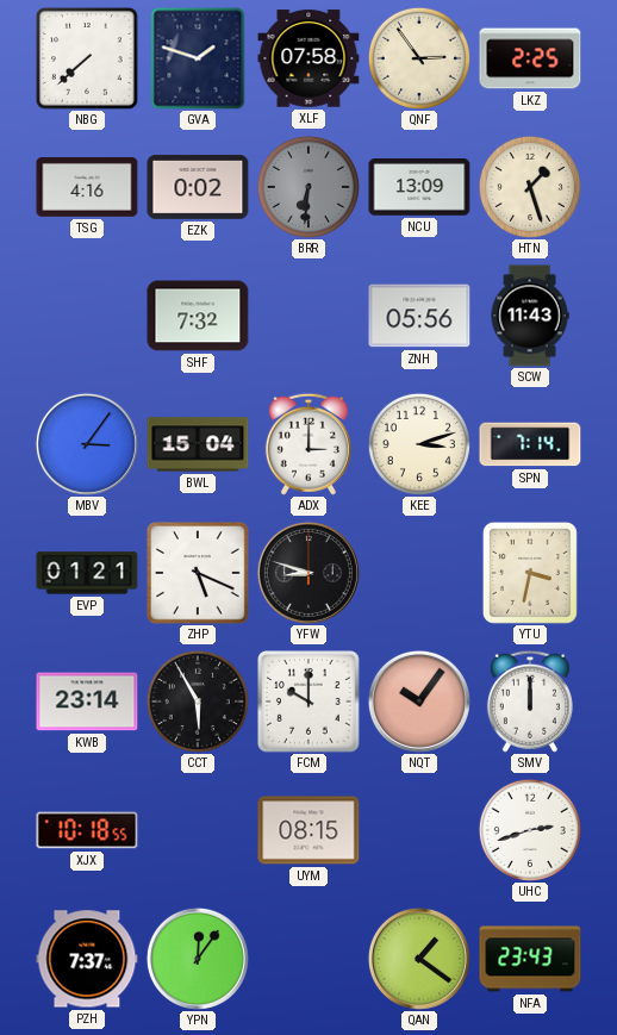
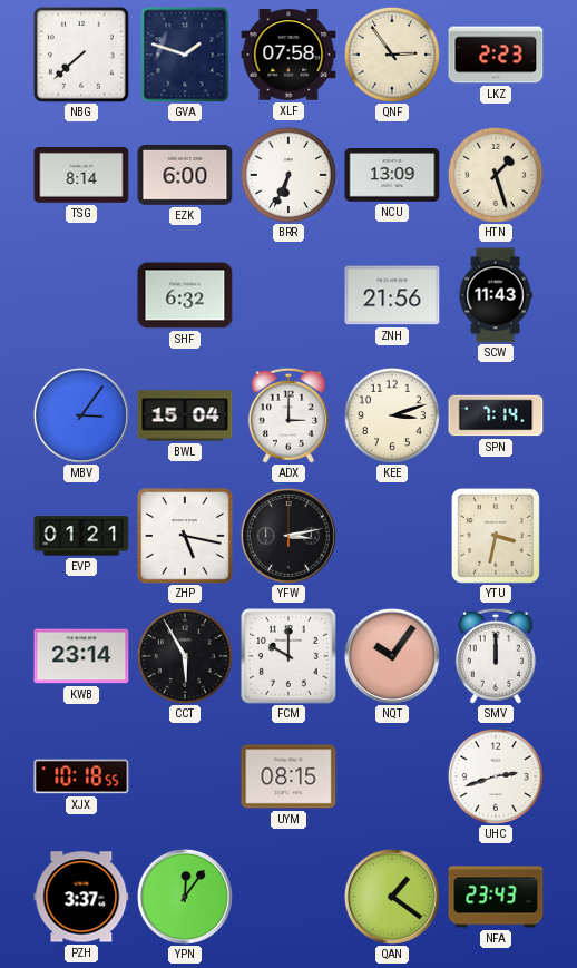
LKZ: 2:25 -> 2:23
TSG: 4:16 -> 8:14
EZK: 0:02 -> 6:00
BRR: 6:31 -> 6:34
BRR dial: grey -> white
SHF: 7:32 -> 6:32
ZNH: 05:56 -> 21:56
ZHP: 5:19 -> 5:17
YFW: 8:48 -> 3:13
PZH: 7:37 -> 3:37
